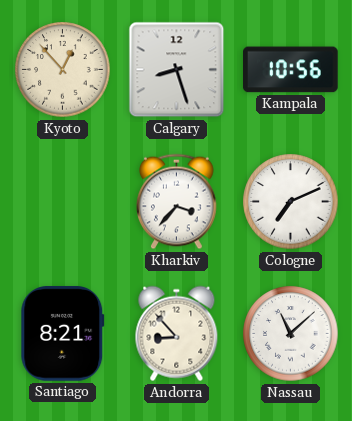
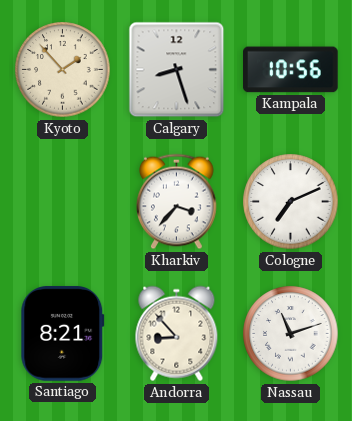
Kyoto: 12:53 -> 1:53
Nassau: 11:08 -> 11:12
